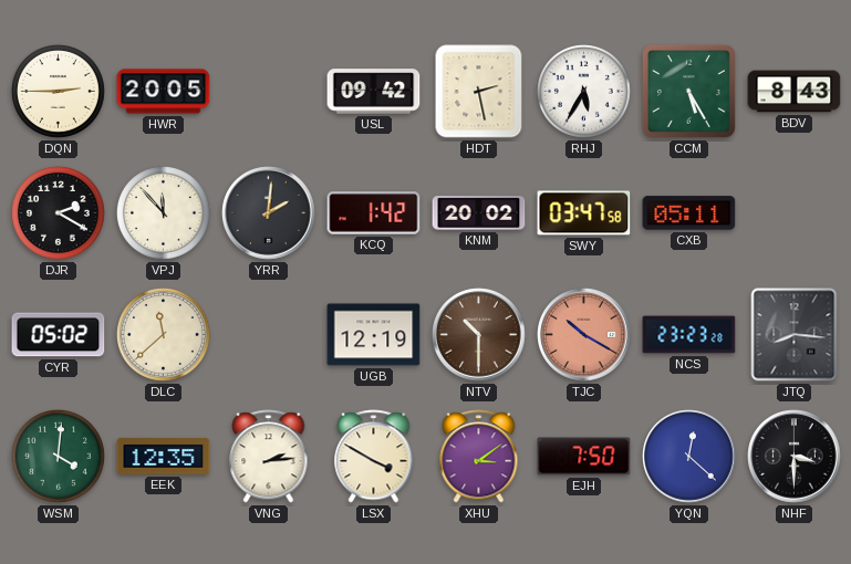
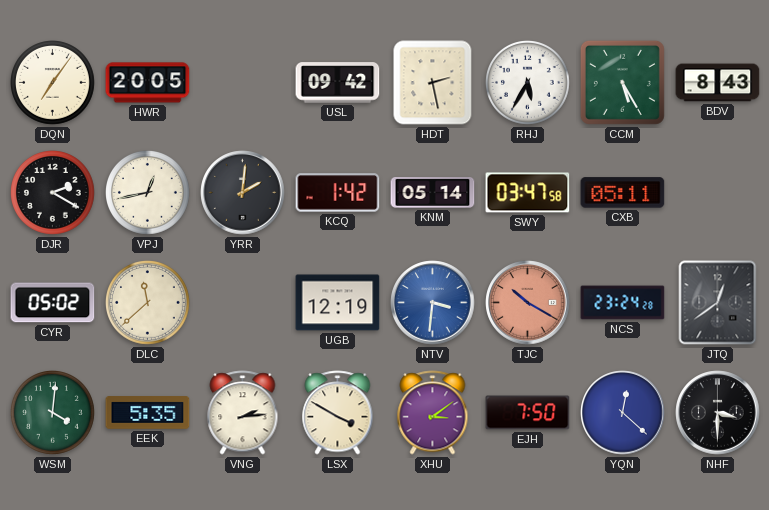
DQN: 2:45 -> 7:06
VPJ: 11:53 -> 12:43
KNM: 20:02 -> 05:14
NTV: 10:30 -> 3:31
NTV dial: brown -> blue
NCS: 23:23 -> 23:24
JTQ: 8:16 -> 12:39
EEK: 12:35 -> 5:35
